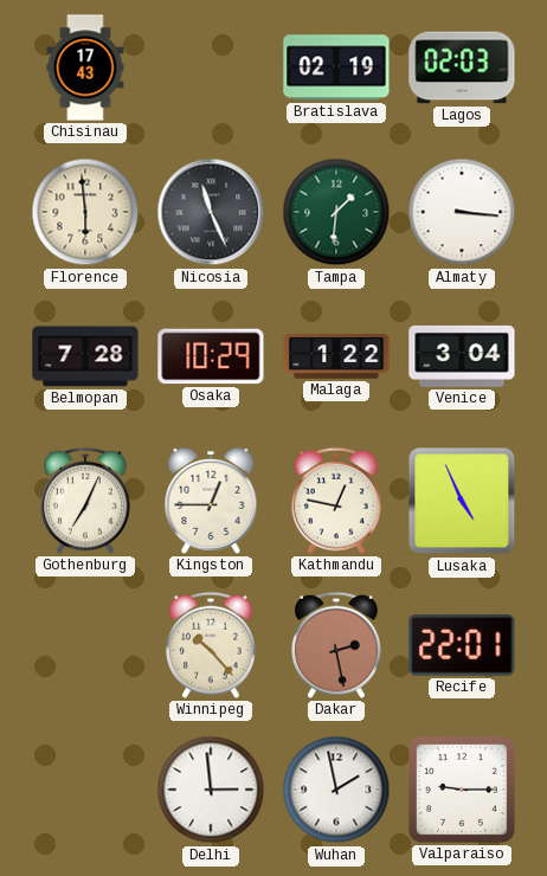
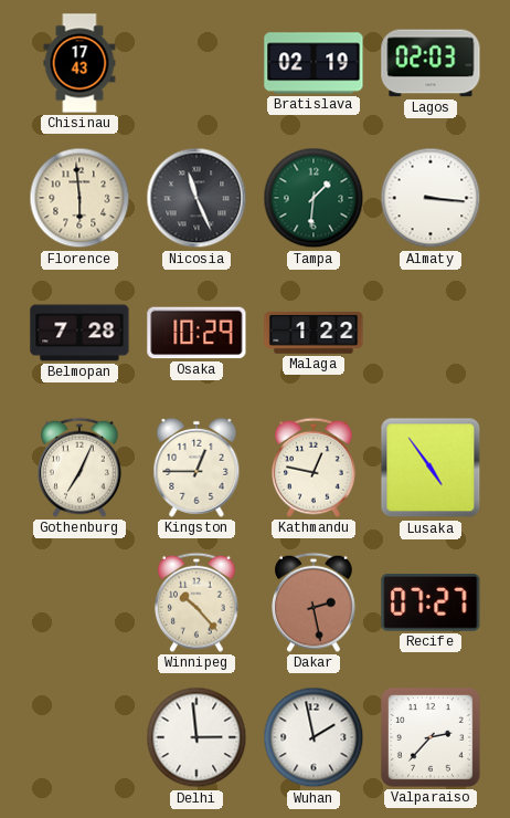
Venice: 3:04 -> none
Lusaka: 4:56 -> 4:54
Recife: 22:01 -> 07:27
Valparaiso: 9:15 -> 2:37
